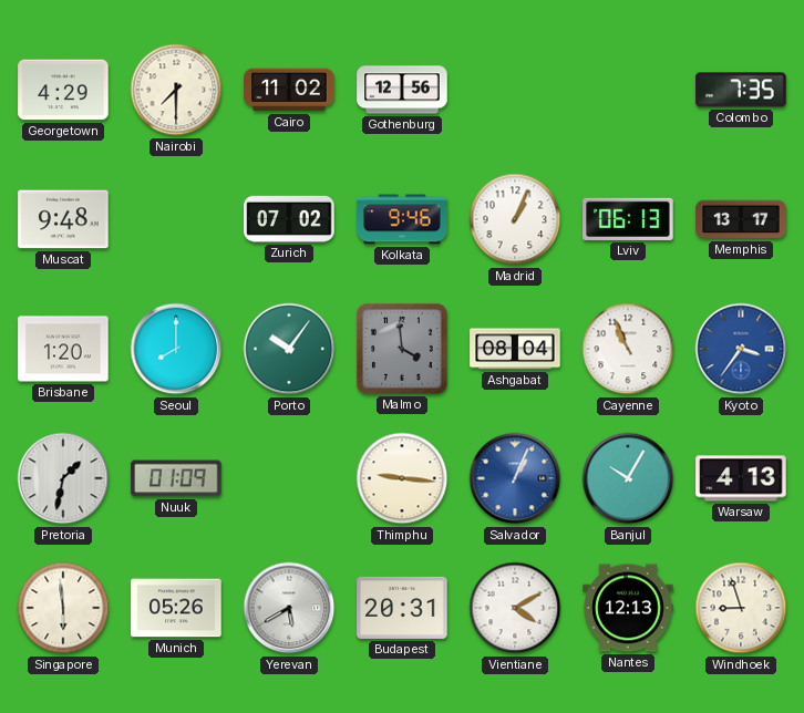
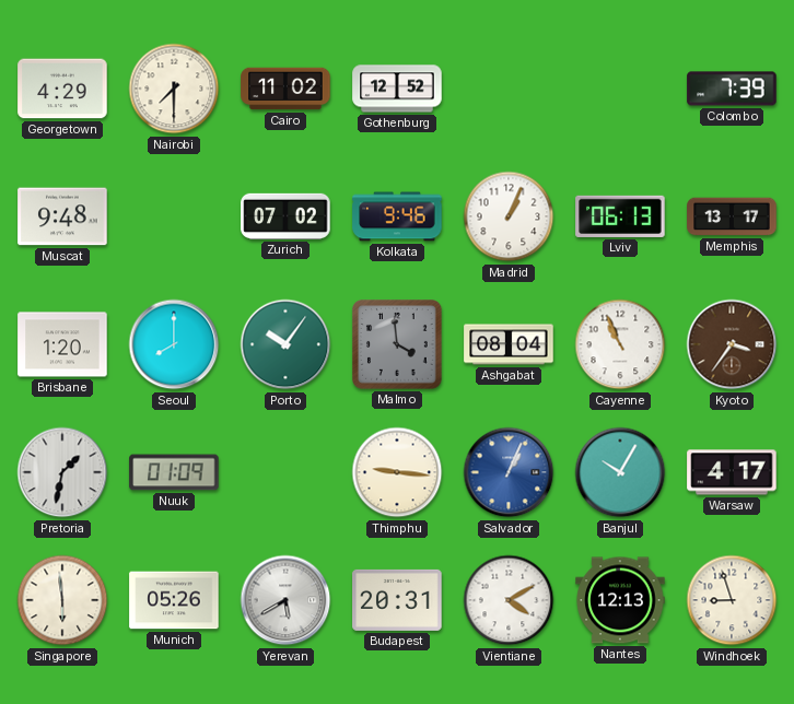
Gothenburg: 12:56 -> 12:52
Colombo: 7:35 -> 7:39
Kyoto dial: blue -> brown
Warsaw: 4:13 -> 4:17
